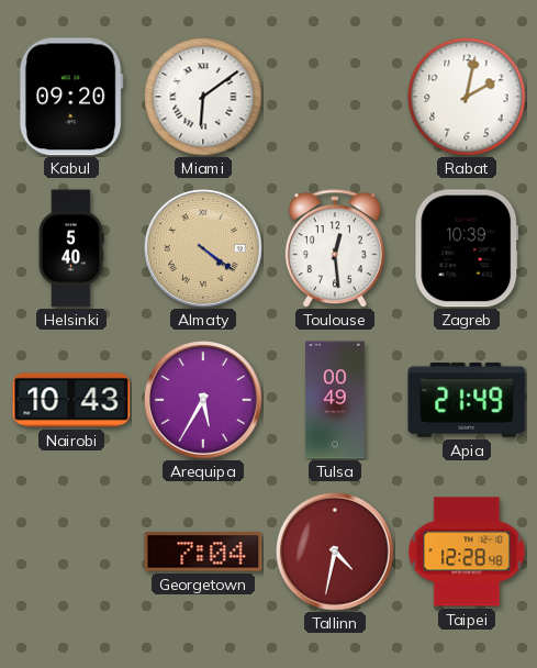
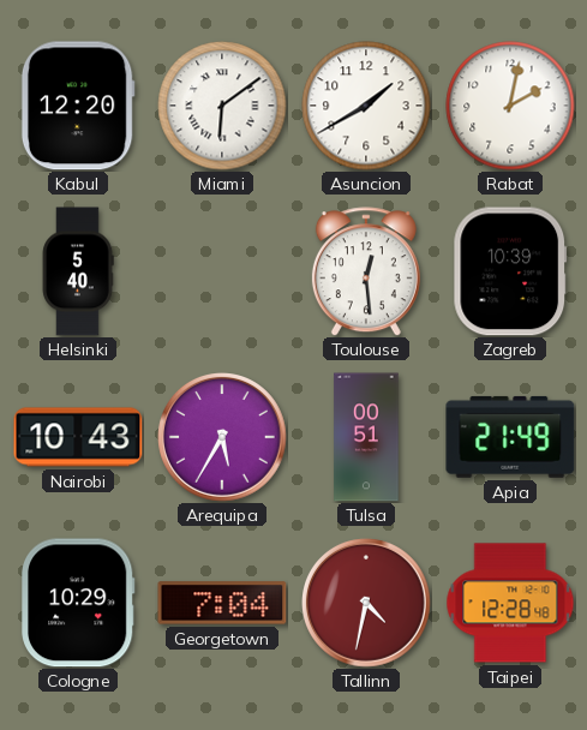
Kabul: 09:20 -> 12:20
Asuncion: none -> 1:40
Almaty: 4:21 -> none
Tulsa: 00:49 -> 00:51
Cologne: none -> 10:29
